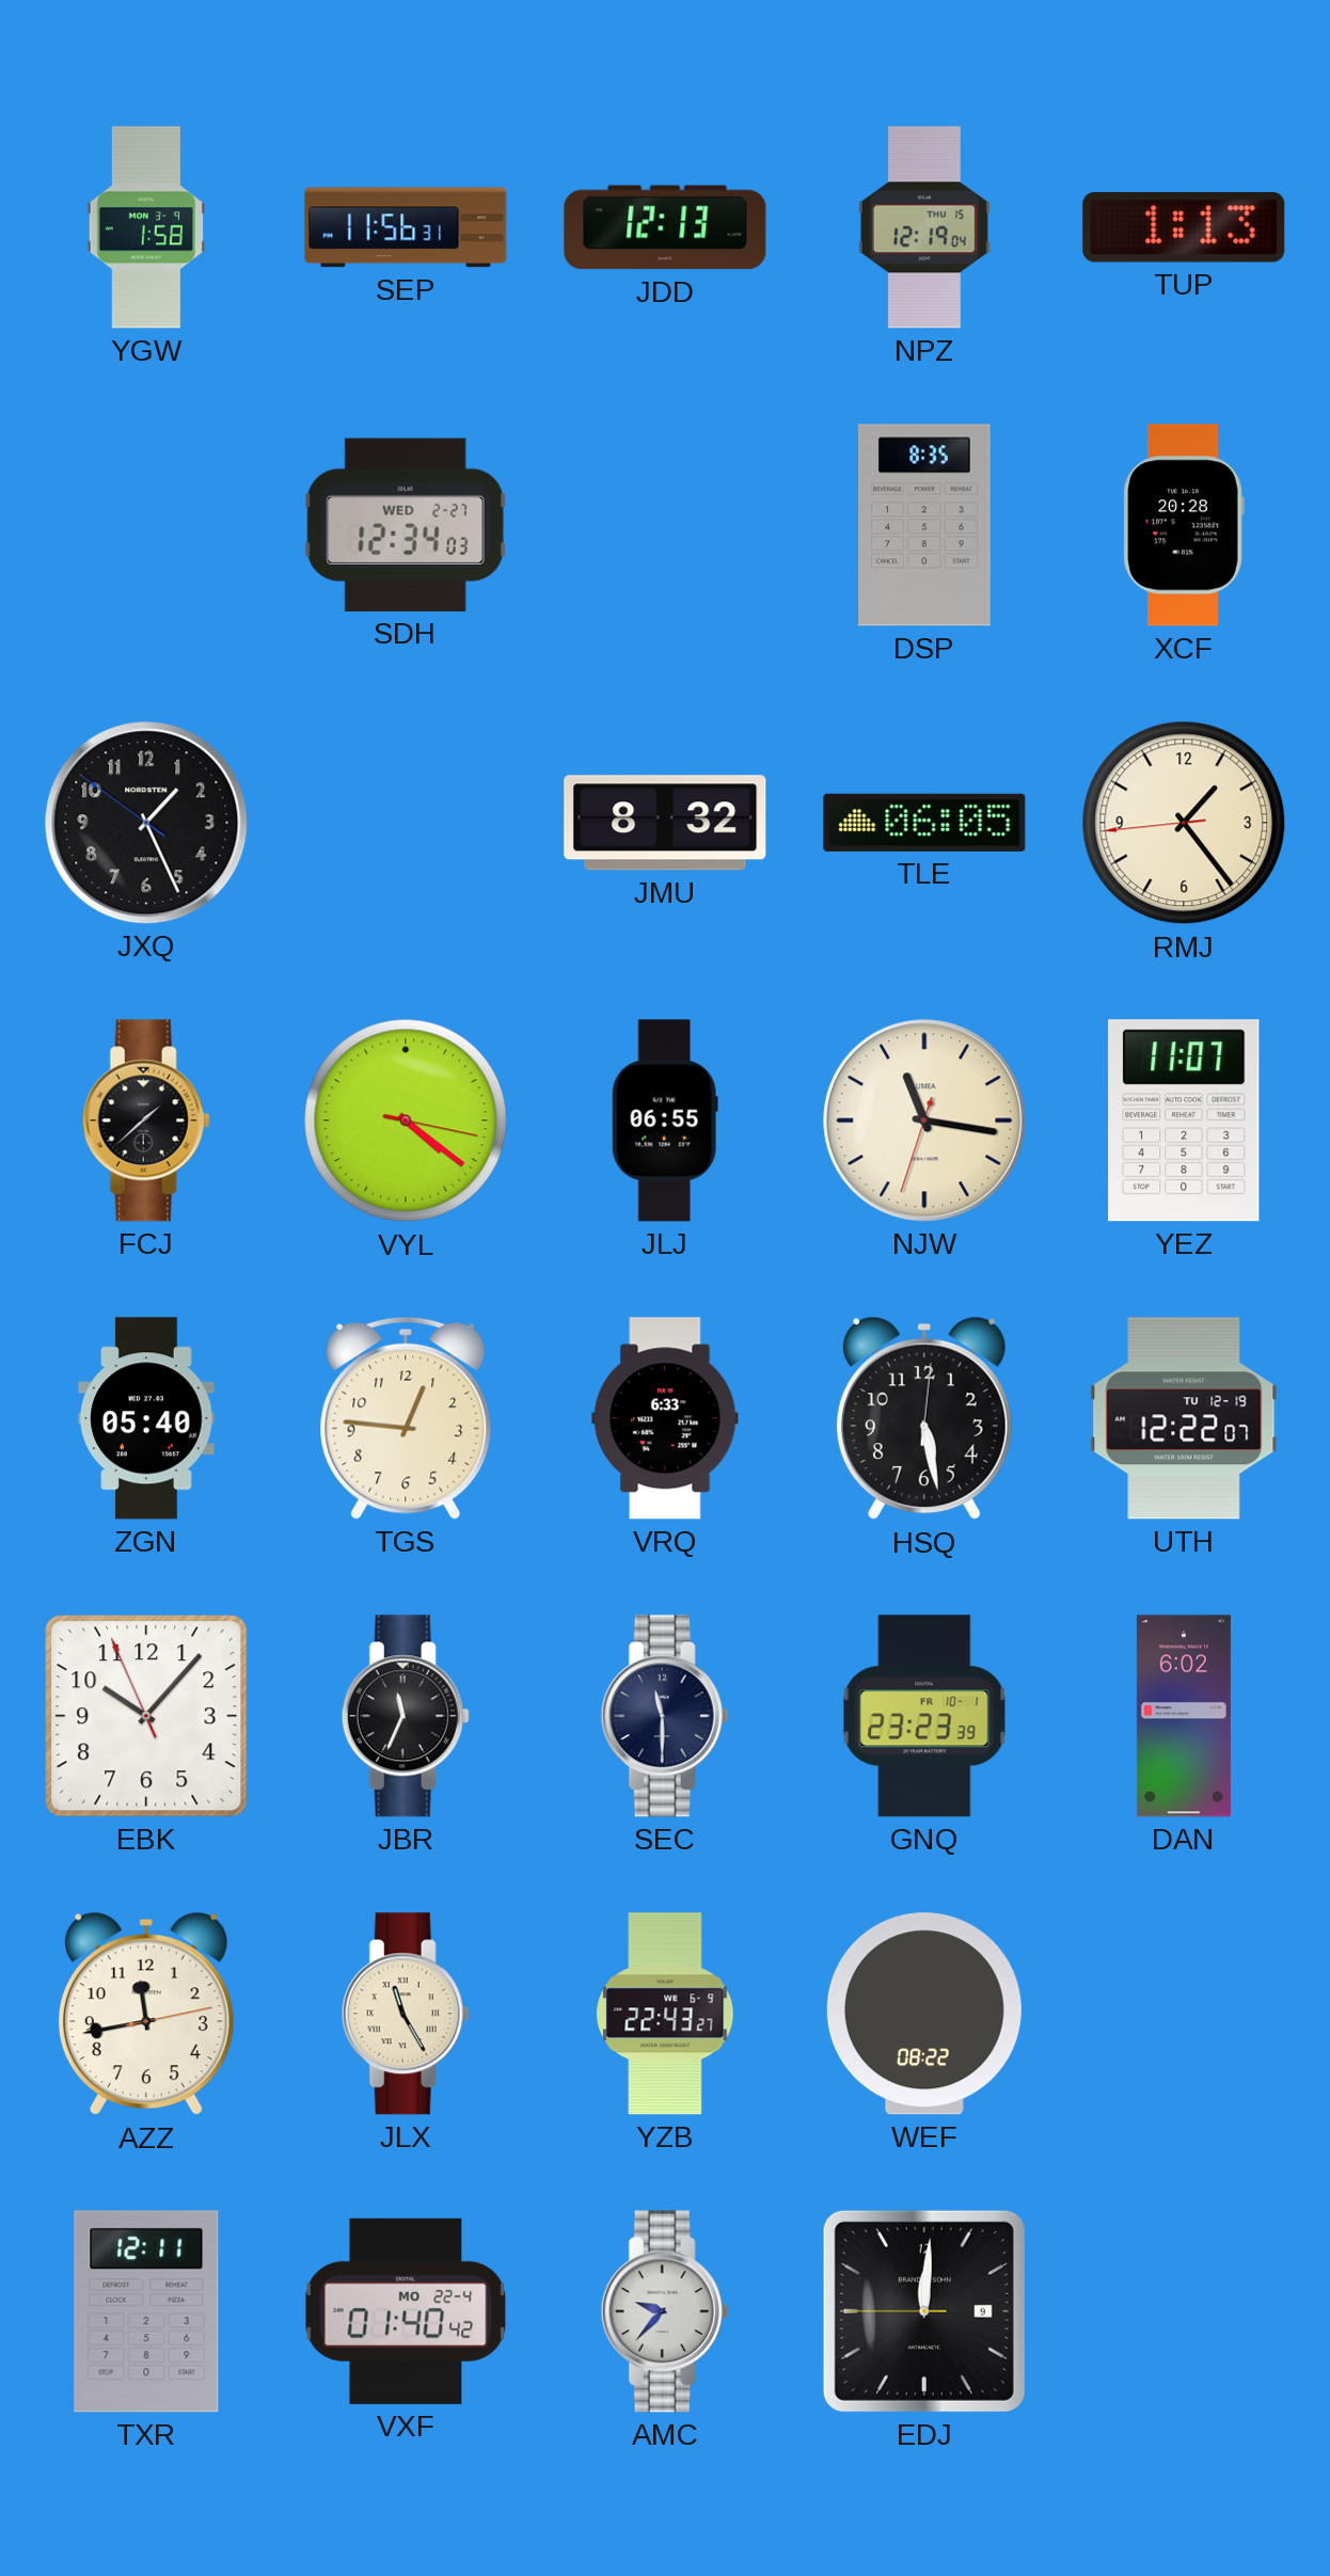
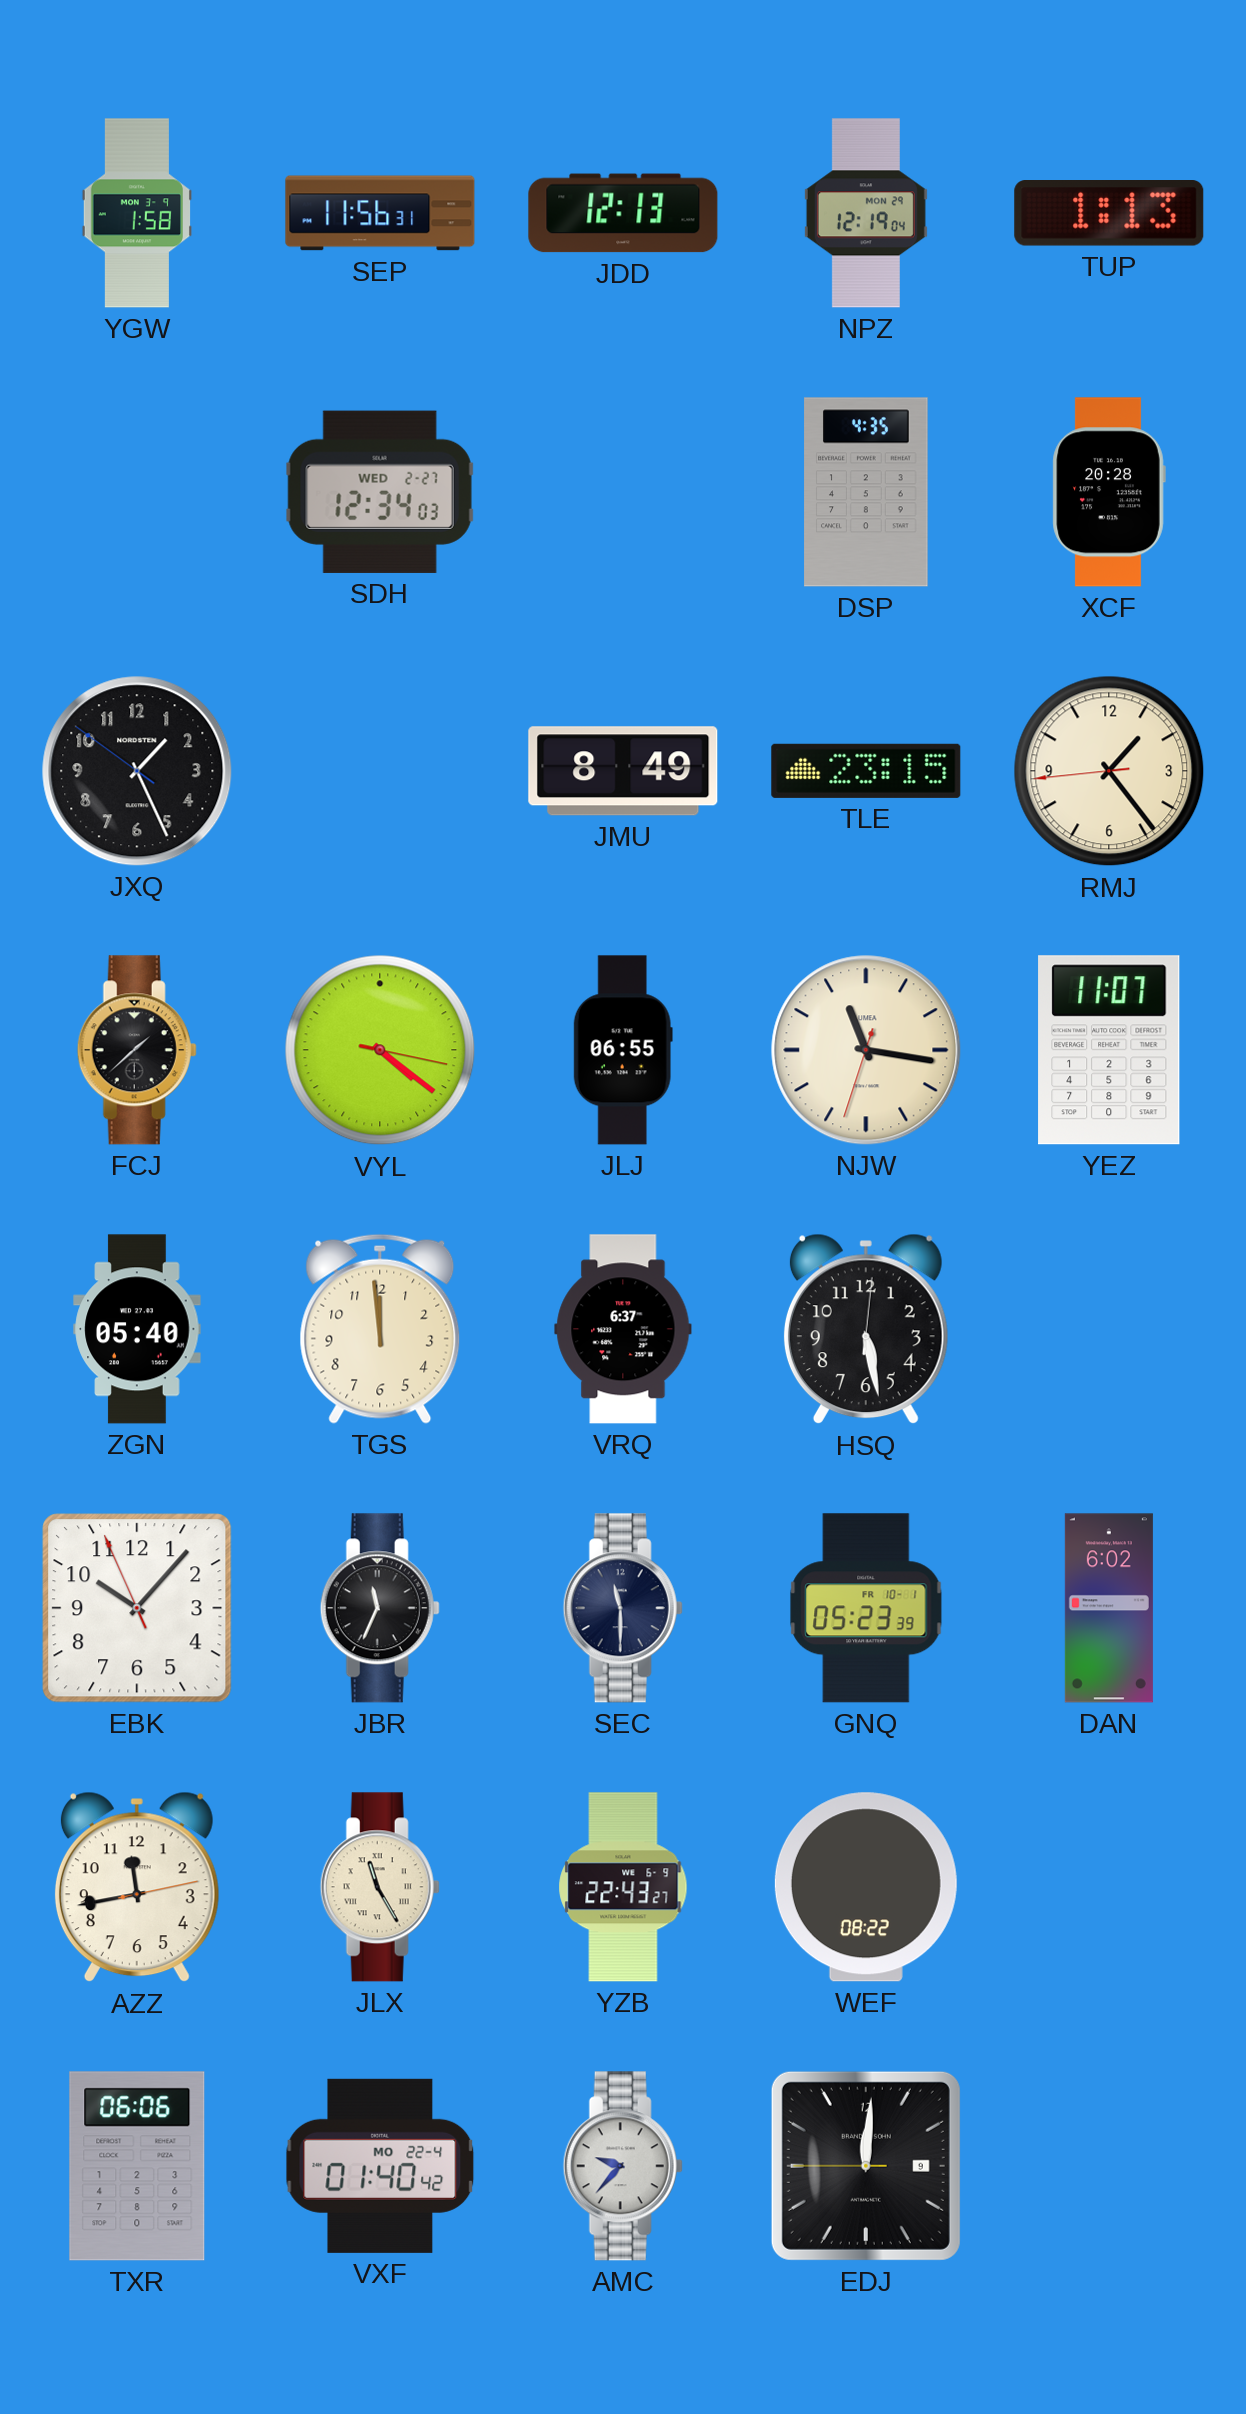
NPZ date: THU 15 -> MON 29
DSP: 8:35 -> 4:35
JMU: 8:32 -> 8:49
TLE: 06:05 -> 23:15
TGS: 12:46 -> 11:59
VRQ: 6:33 -> 6:37
UTH: 12:22 -> none
GNQ: 23:23 -> 05:23
TXR: 12:11 -> 06:06
